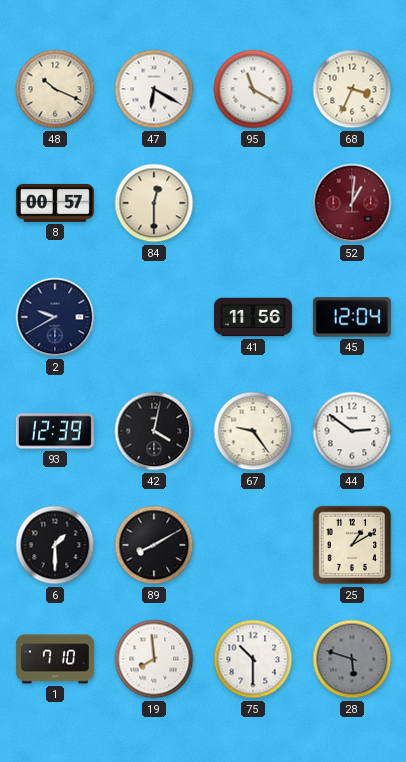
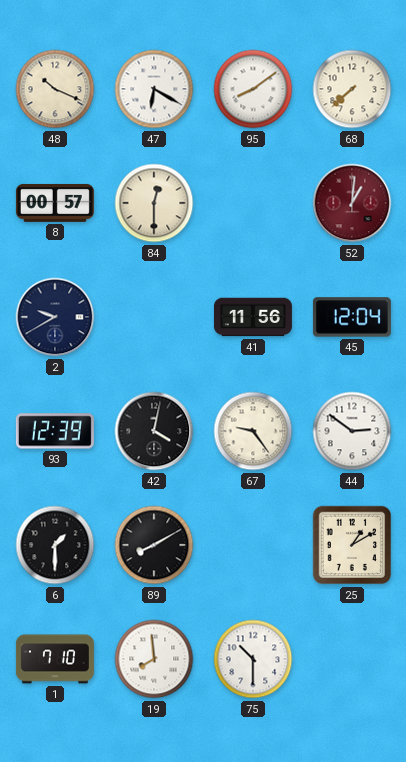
95: 11:20 -> 8:09
68: 3:34 -> 7:38
28: 5:48 -> none
